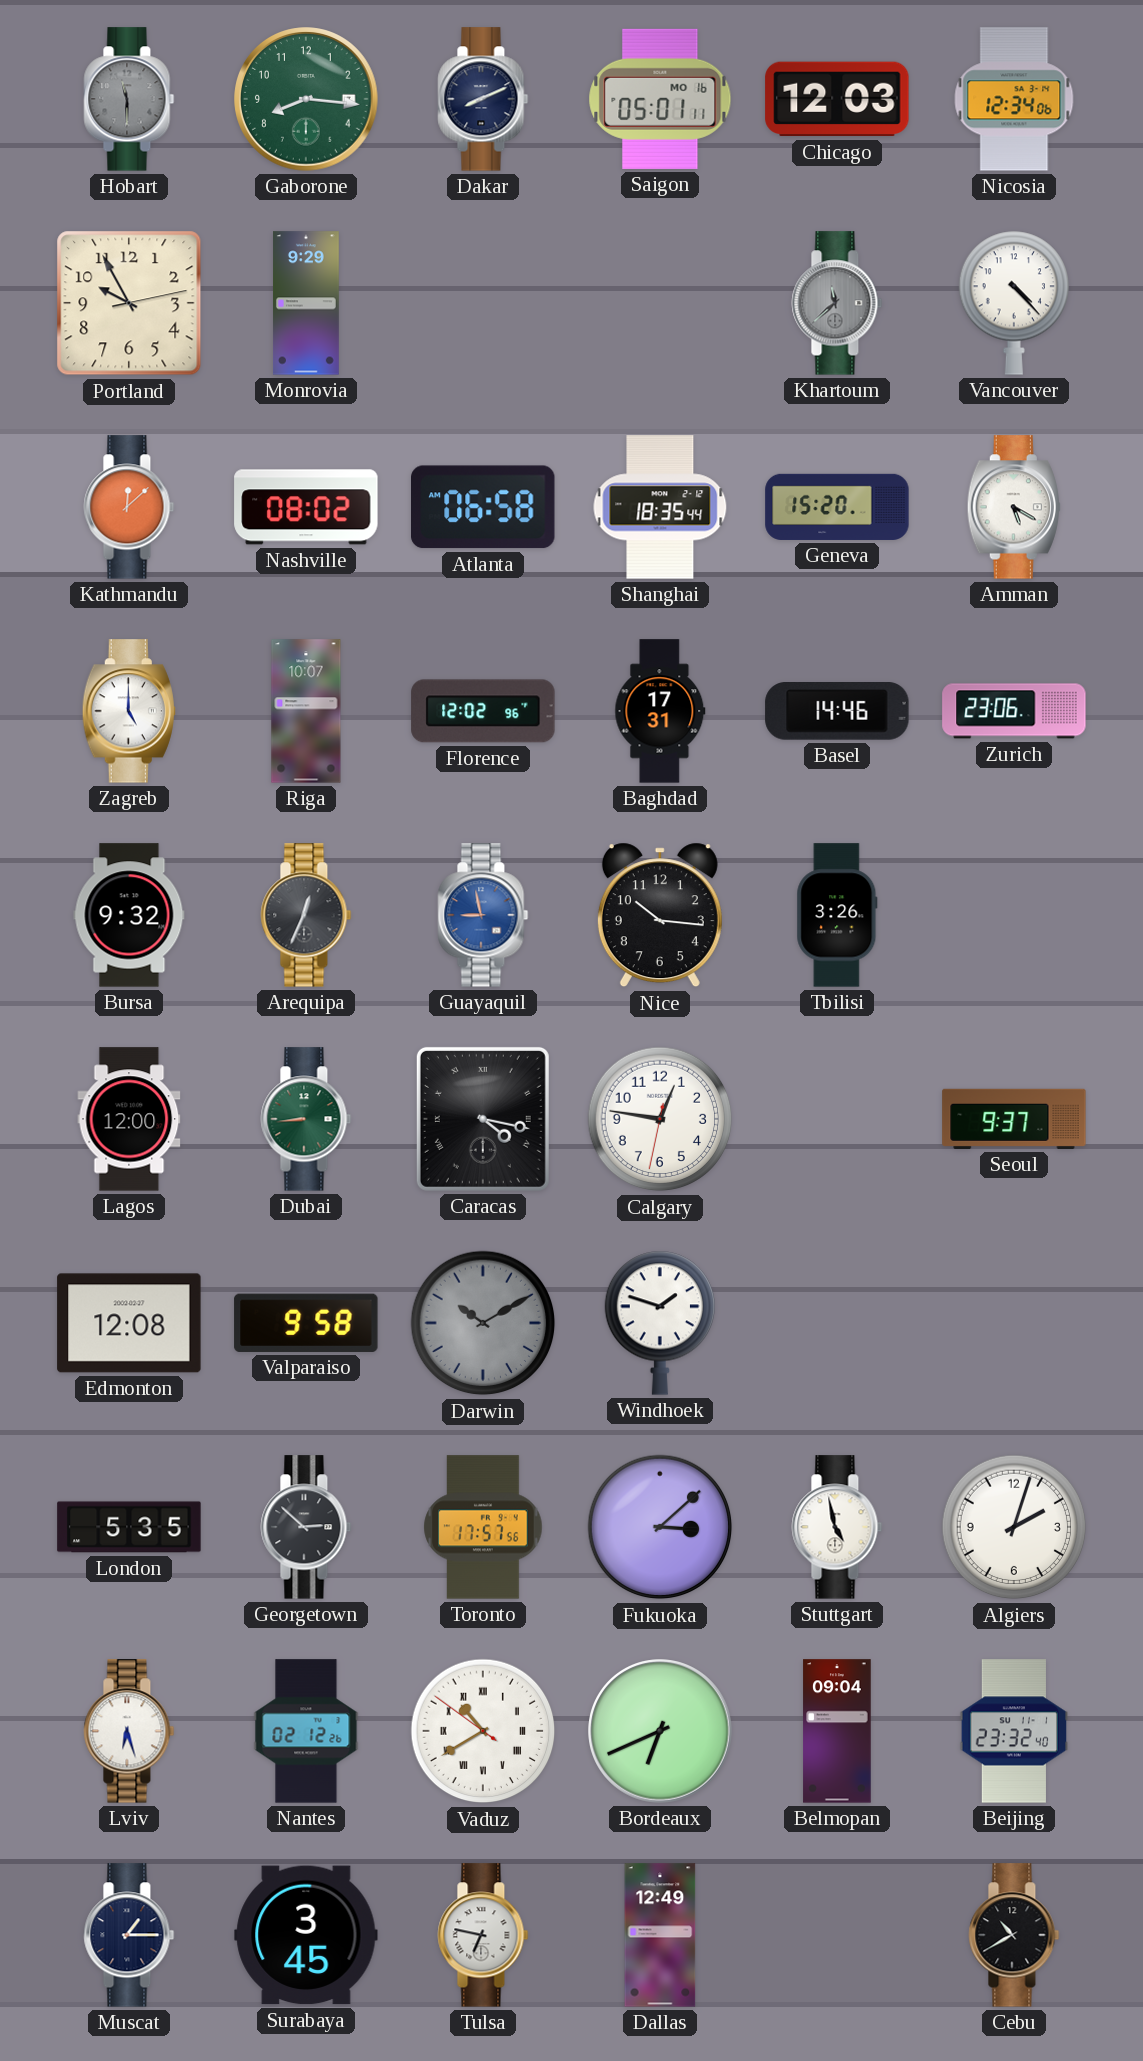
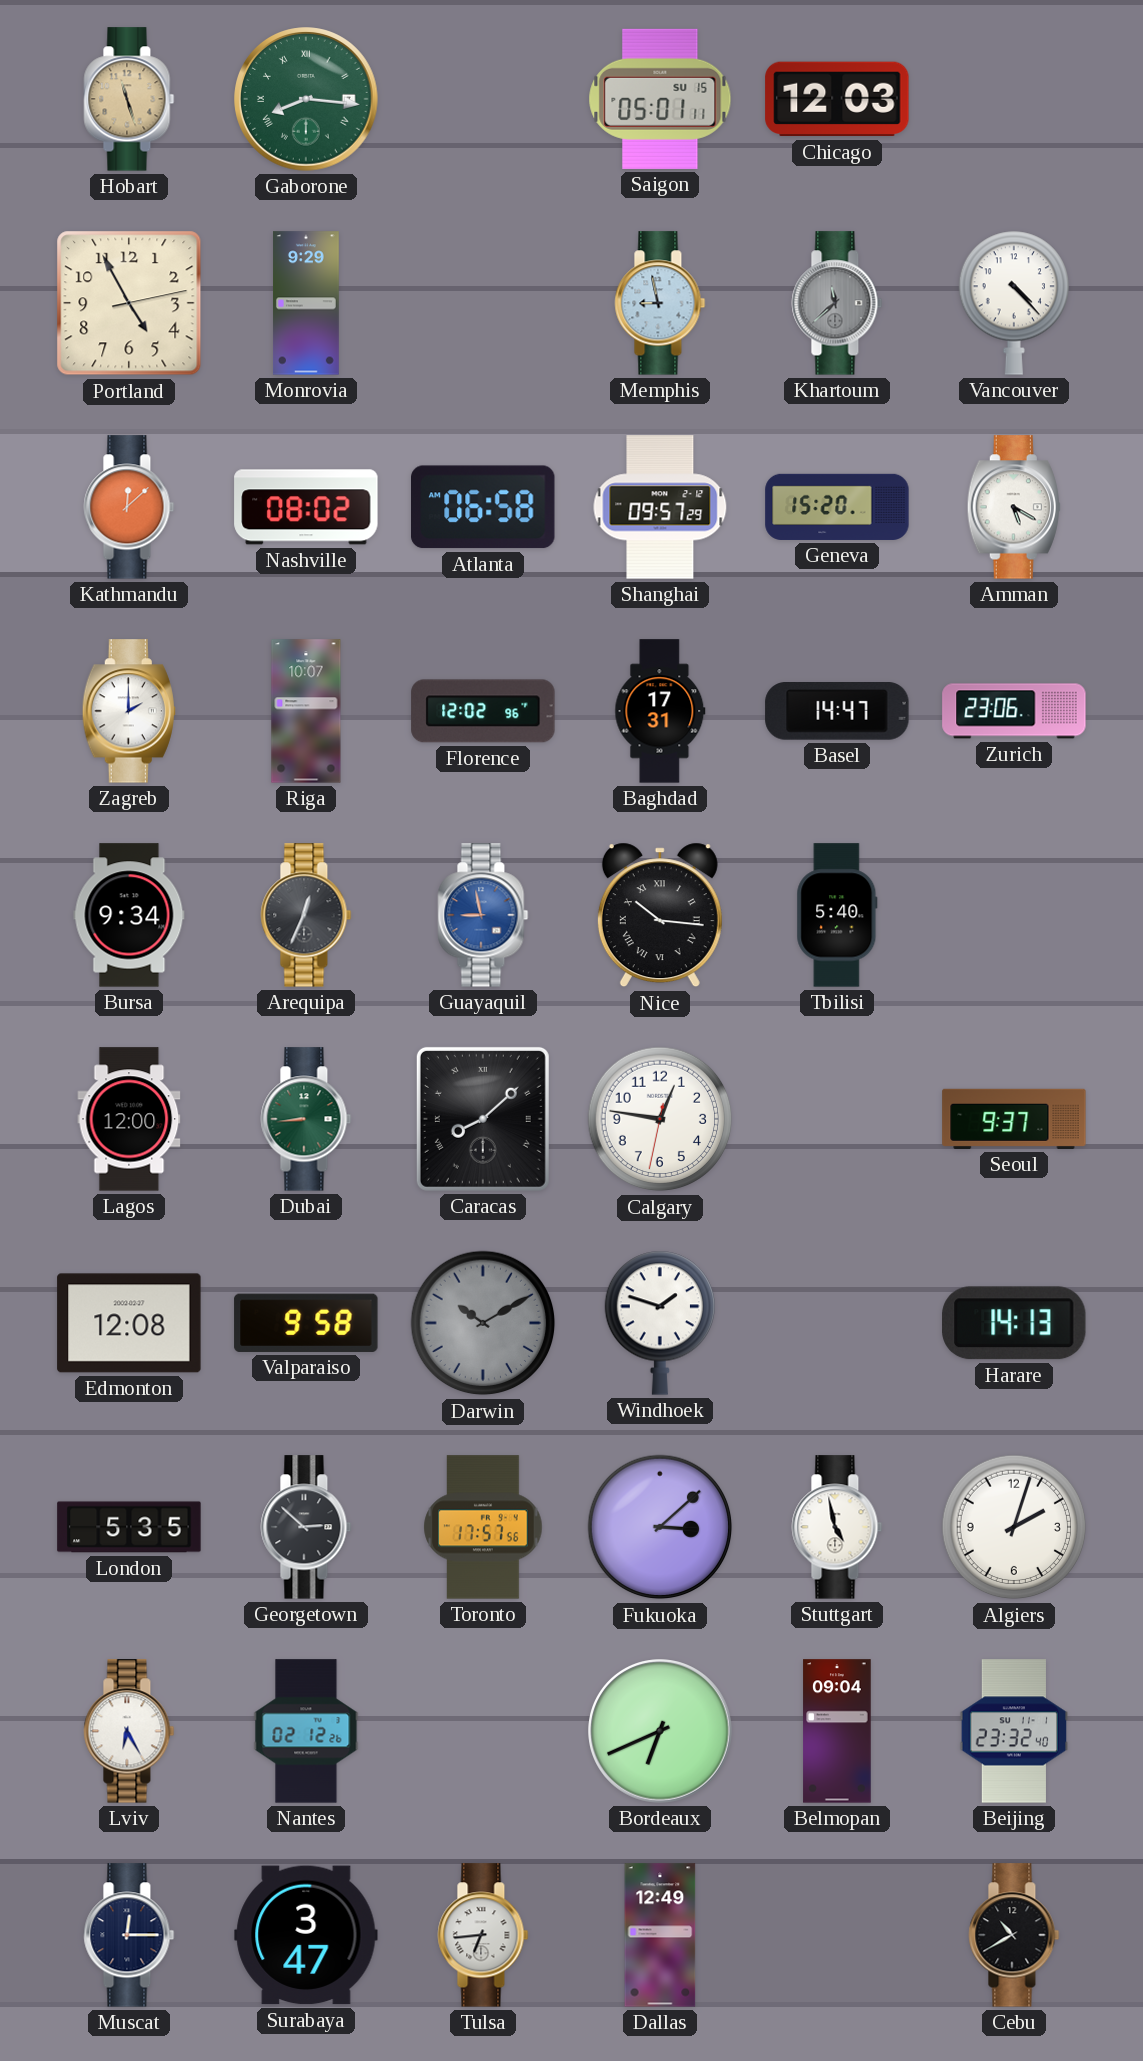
Hobart: 11:30 -> 11:27
Hobart dial: grey -> champagne
Gaborone numerals: Arabic -> Roman
Dakar: 8:11 -> none
Saigon date: MO 16 -> SU 15
Nicosia: 12:34 -> none
Portland: 9:55 -> 4:55
Memphis: none -> 8:58
Shanghai: 18:35 -> 09:57
Zagreb: 5:00 -> 2:00
Basel: 14:46 -> 14:47
Bursa: 9:32 -> 9:34
Nice numerals: Arabic -> Roman
Tbilisi: 3:26 -> 5:40
Caracas: 4:17 -> 8:08
Harare: none -> 14:13
Lviv: 6:27 -> 6:25
Vaduz: 10:39 -> none
Muscat: 1:15 -> 12:15
Surabaya: 3:45 -> 3:47
Tulsa: 6:47 -> 6:44
